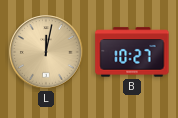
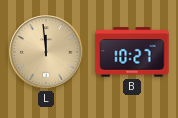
L: 12:02 -> 11:59
